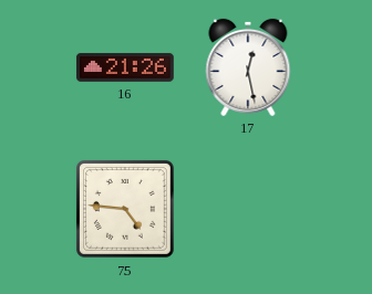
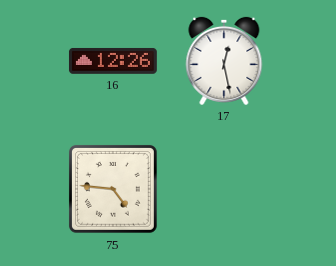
16: 21:26 -> 12:26
